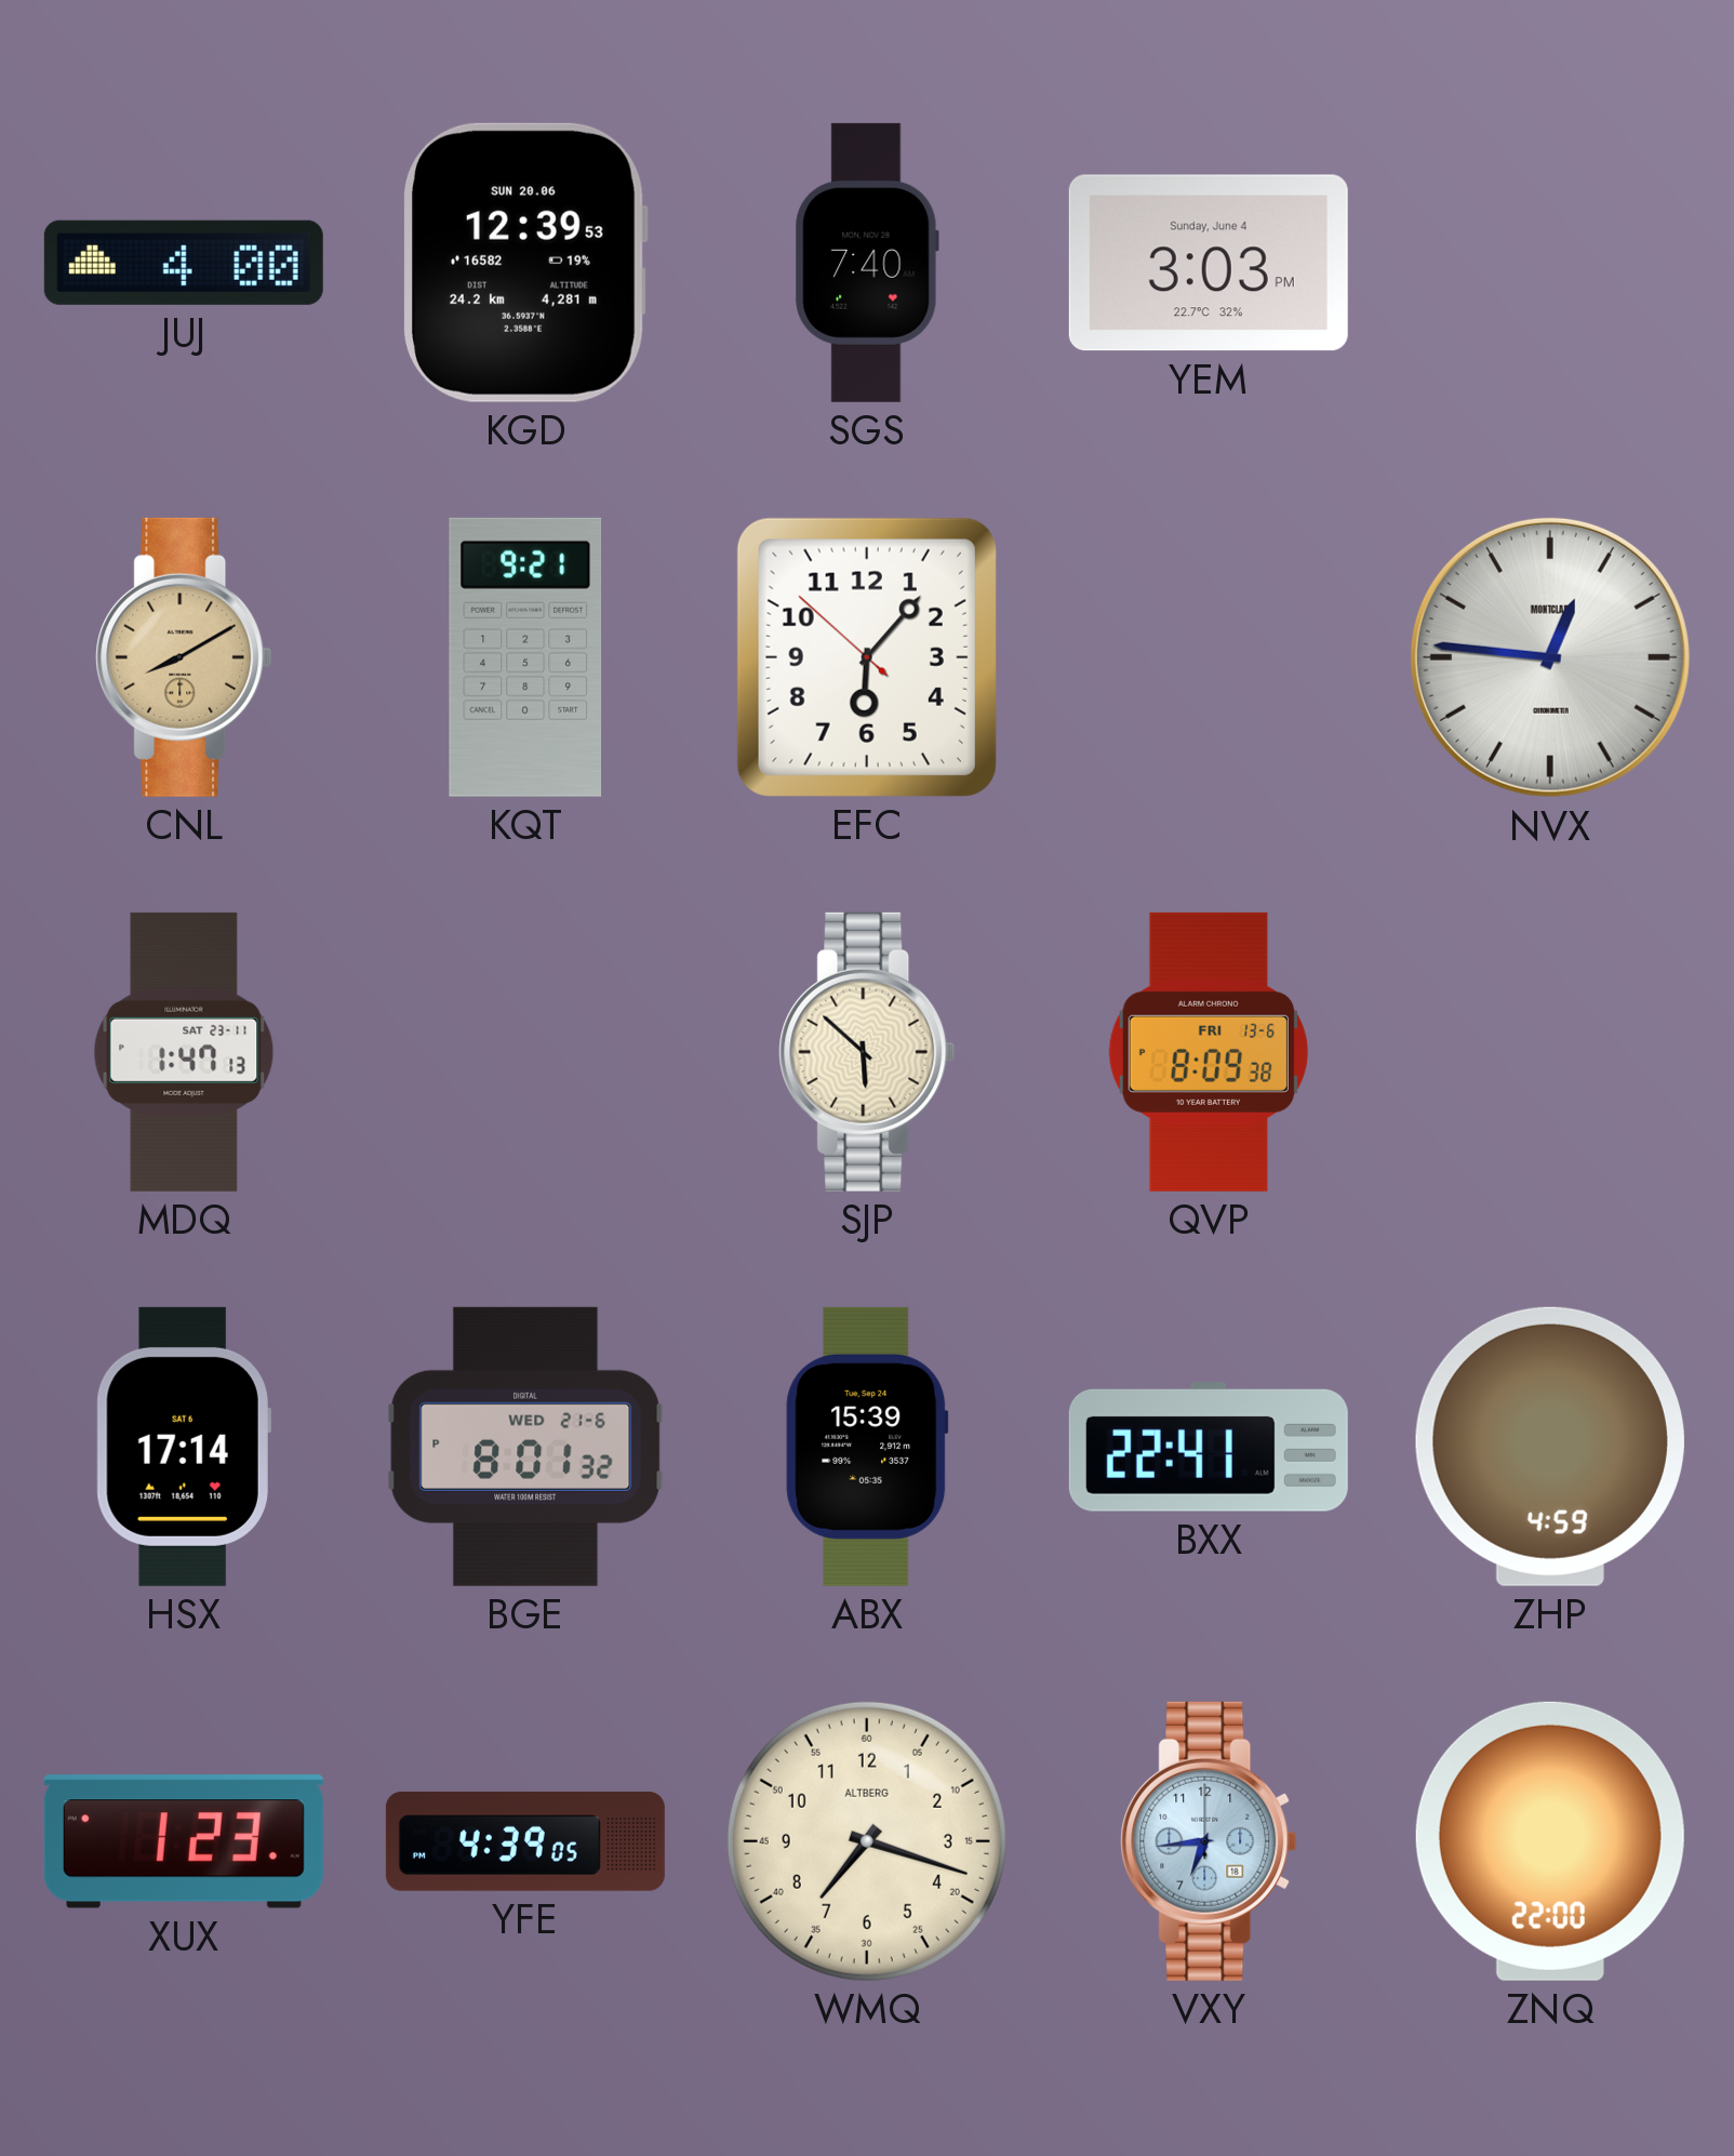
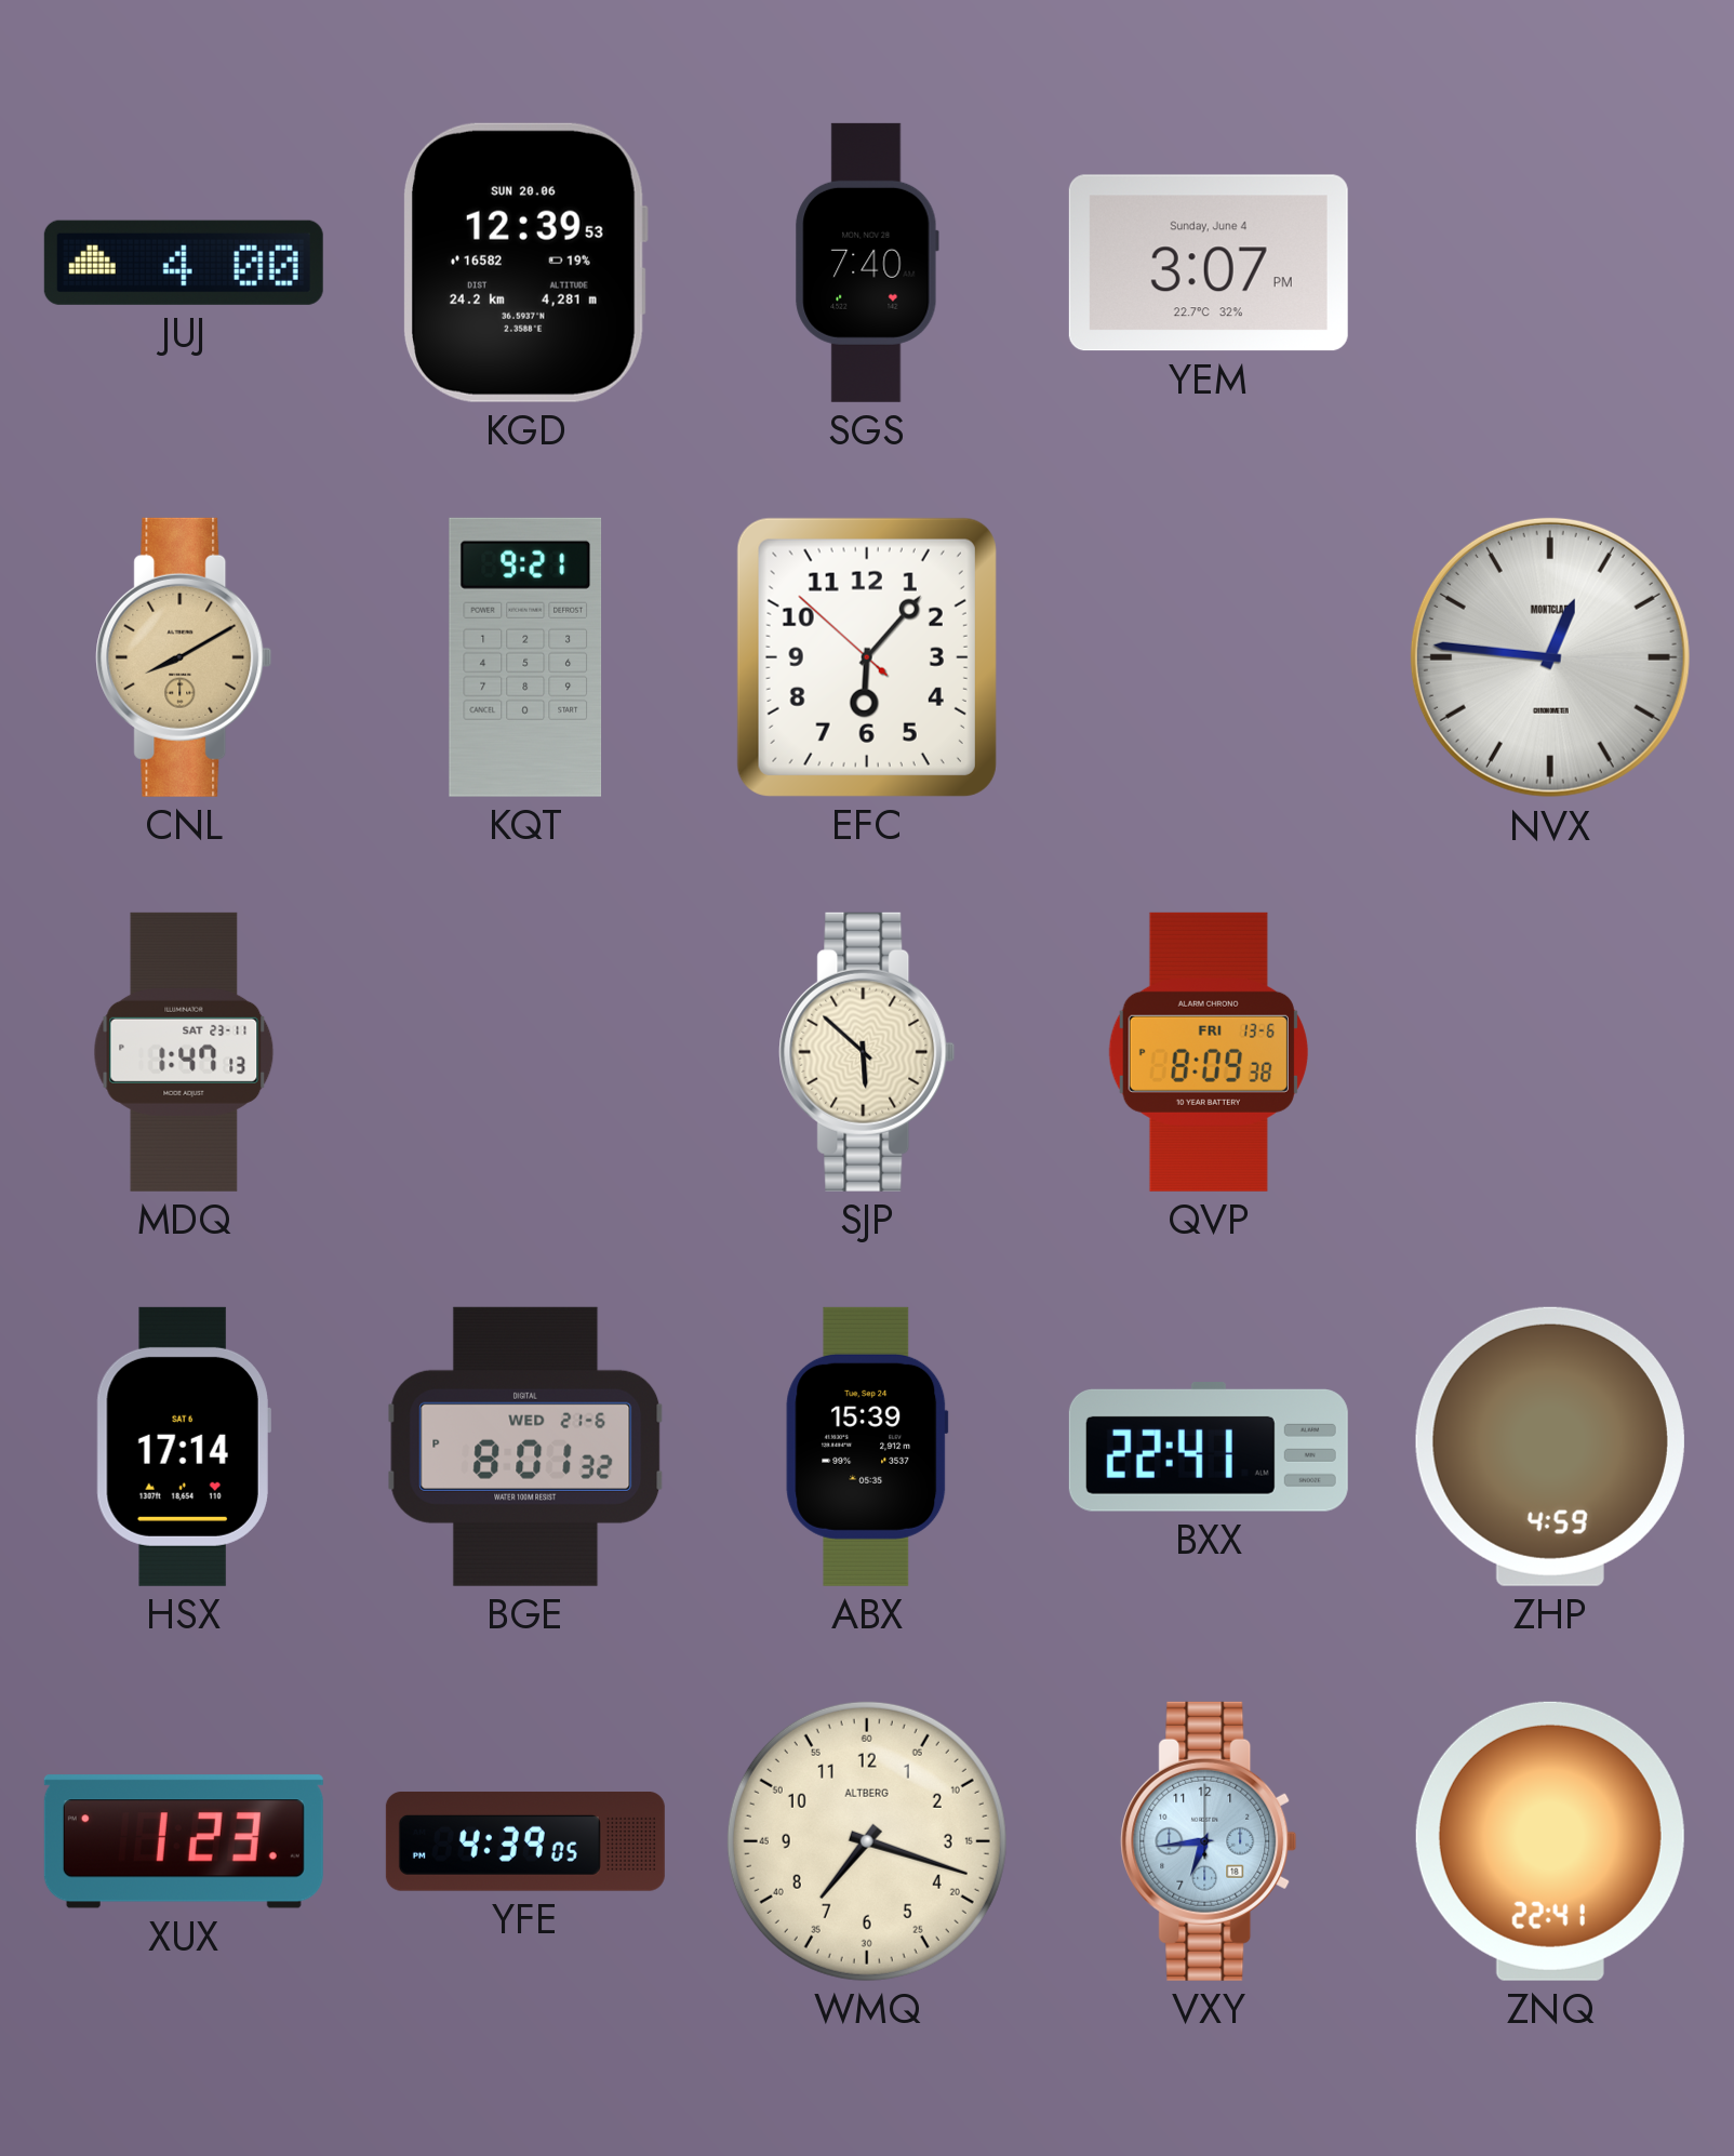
YEM: 3:03 -> 3:07
ZNQ: 22:00 -> 22:41
